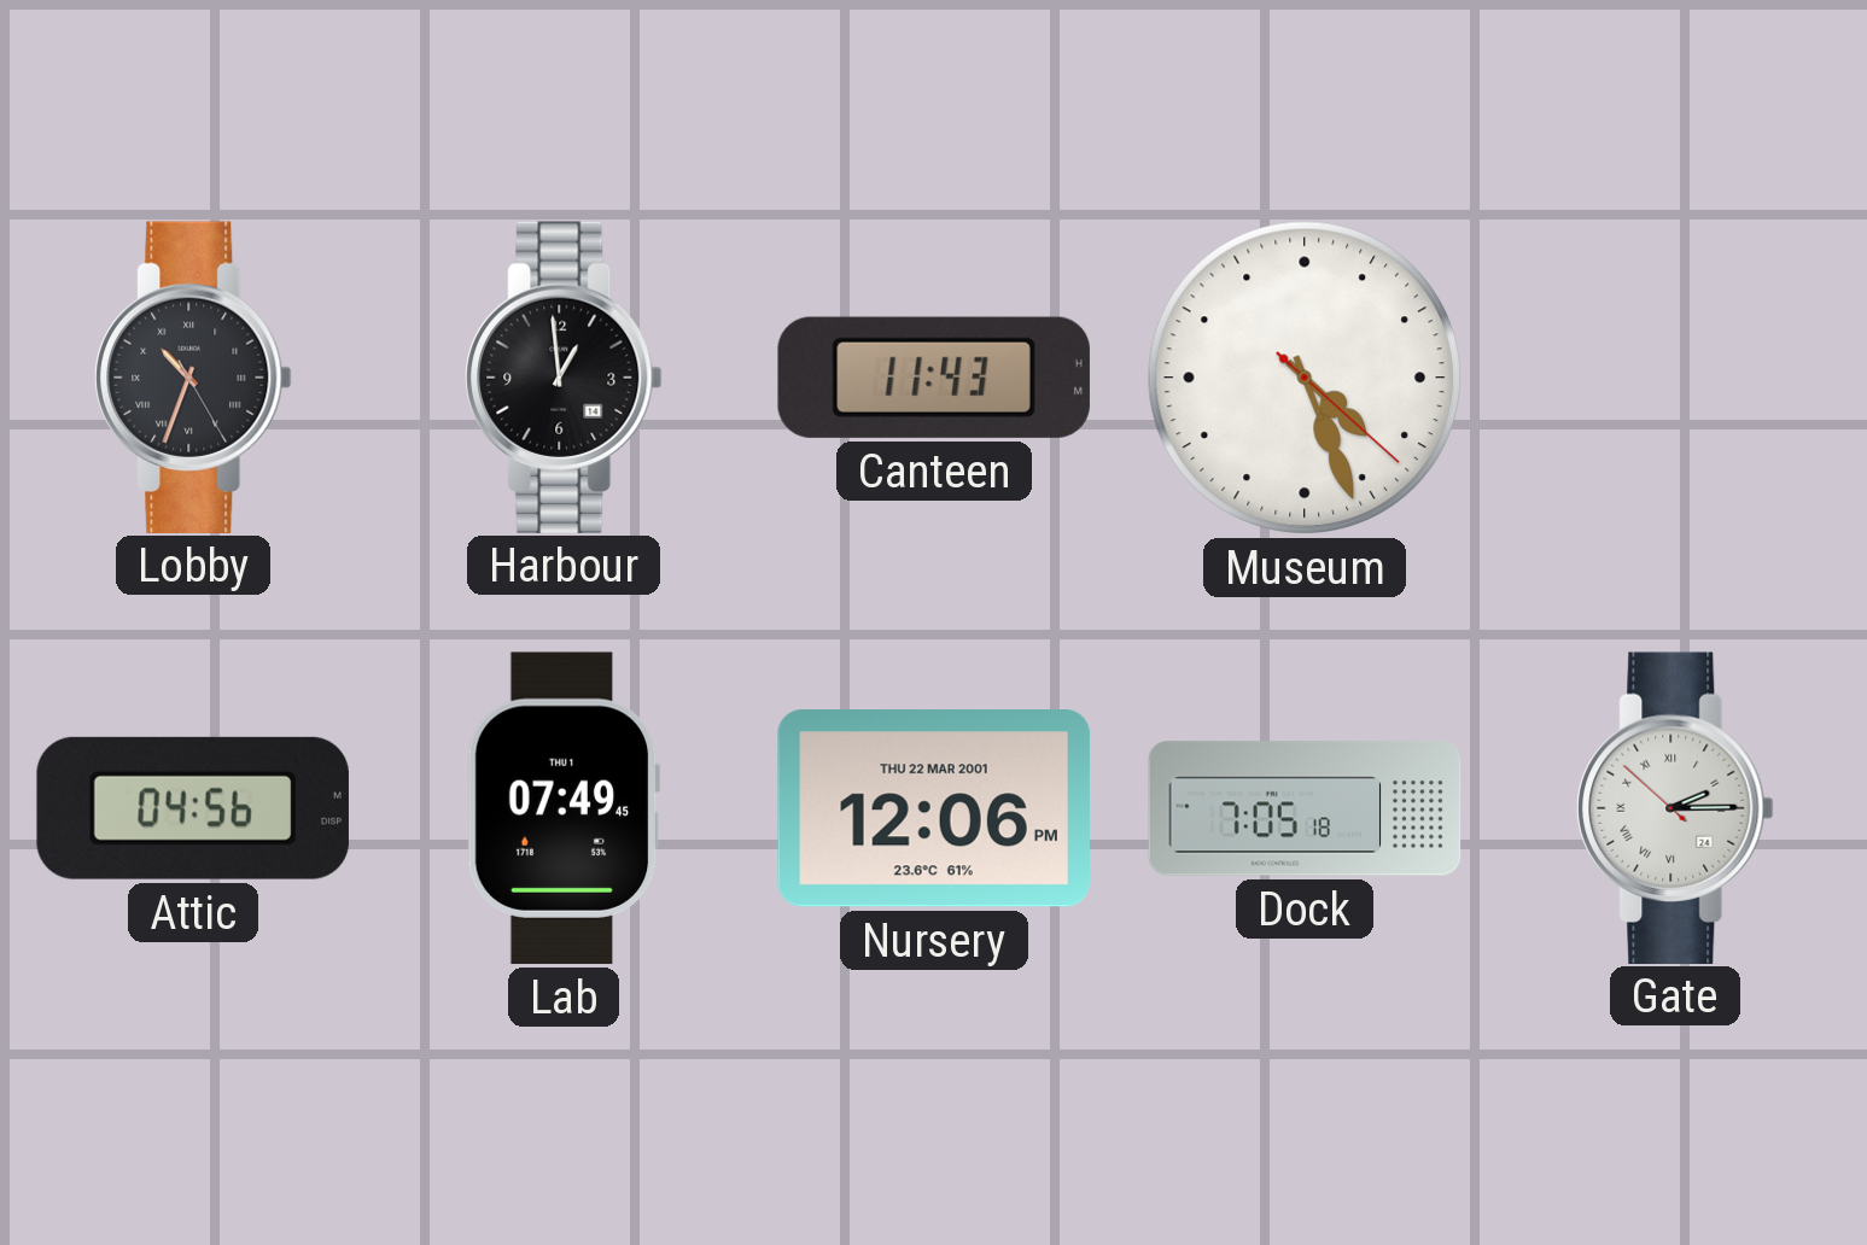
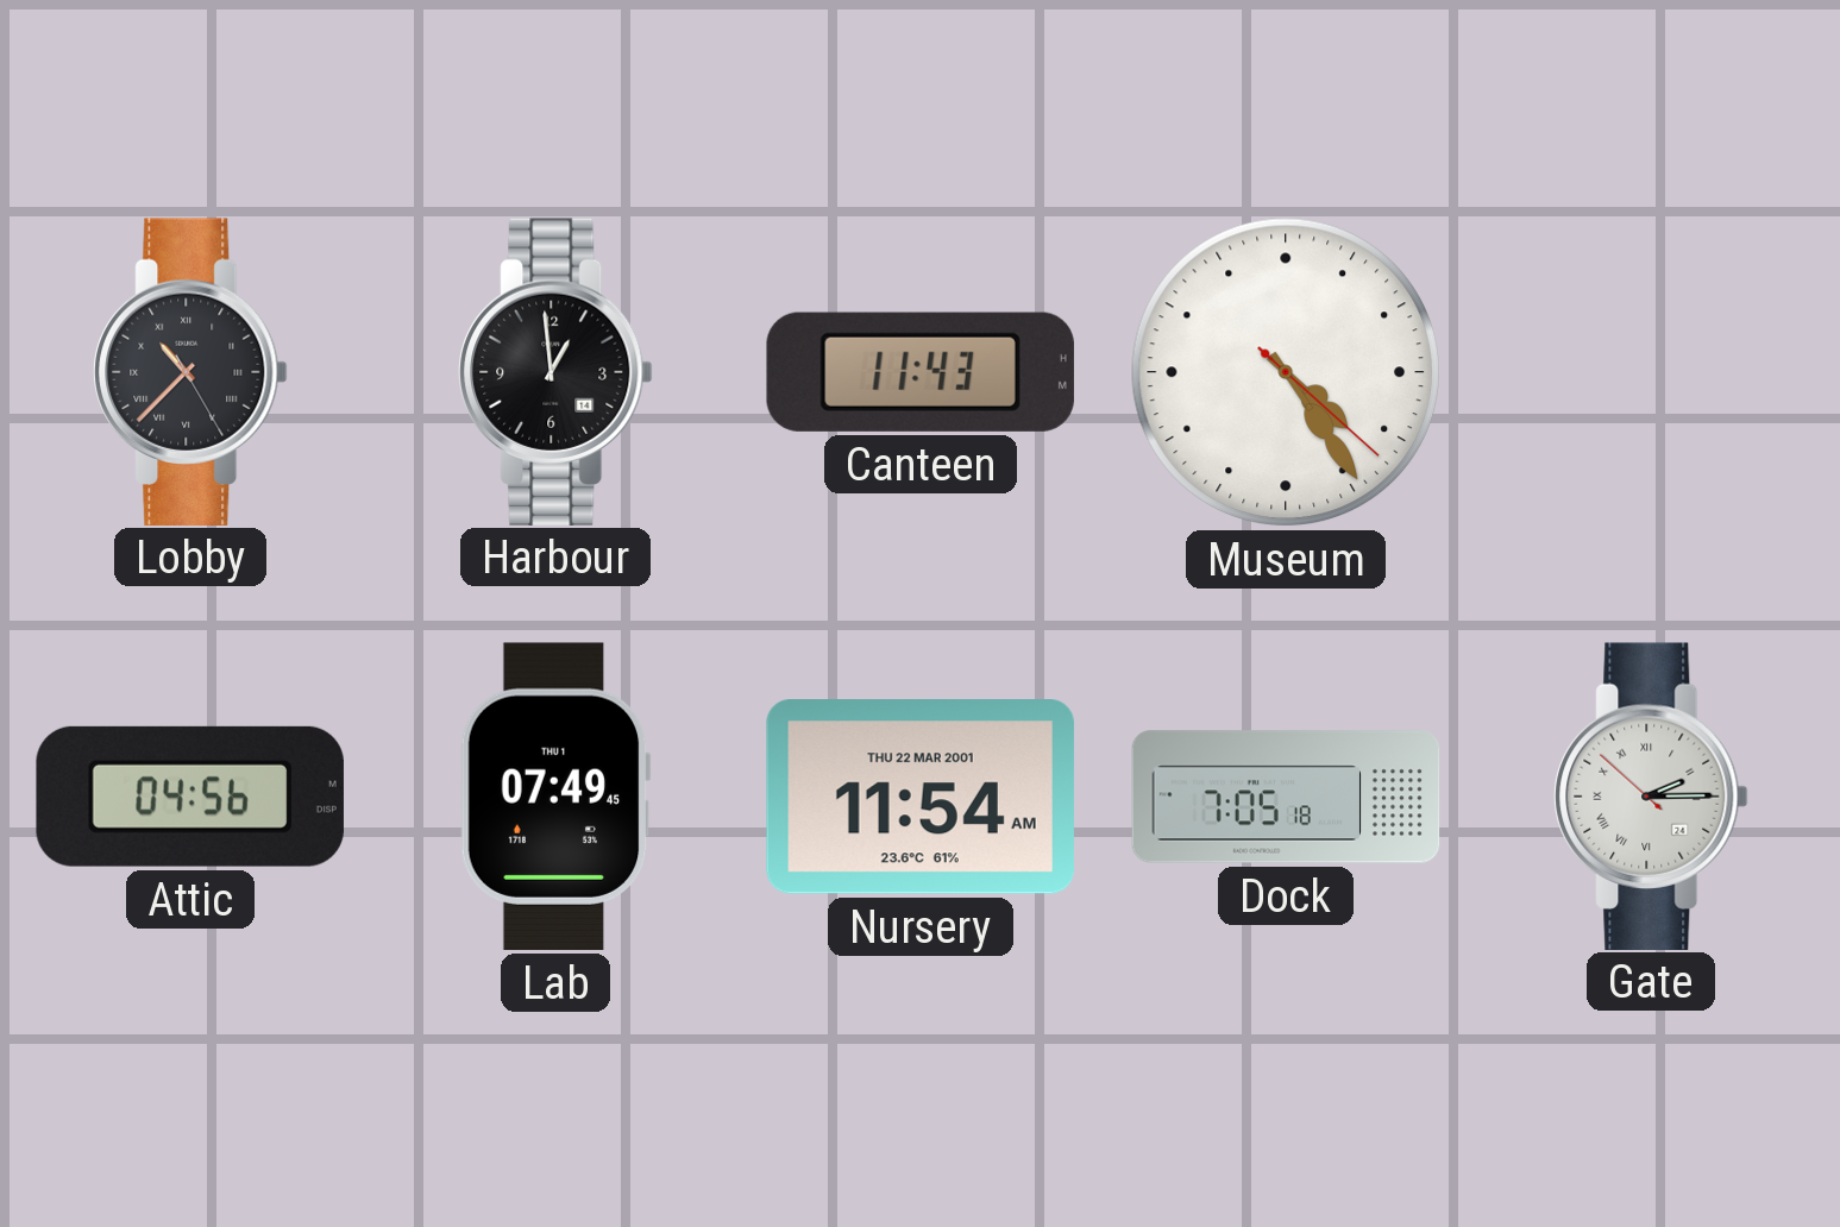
Lobby: 10:33 -> 10:37
Museum: 4:26 -> 4:24
Nursery: 12:06 -> 11:54
